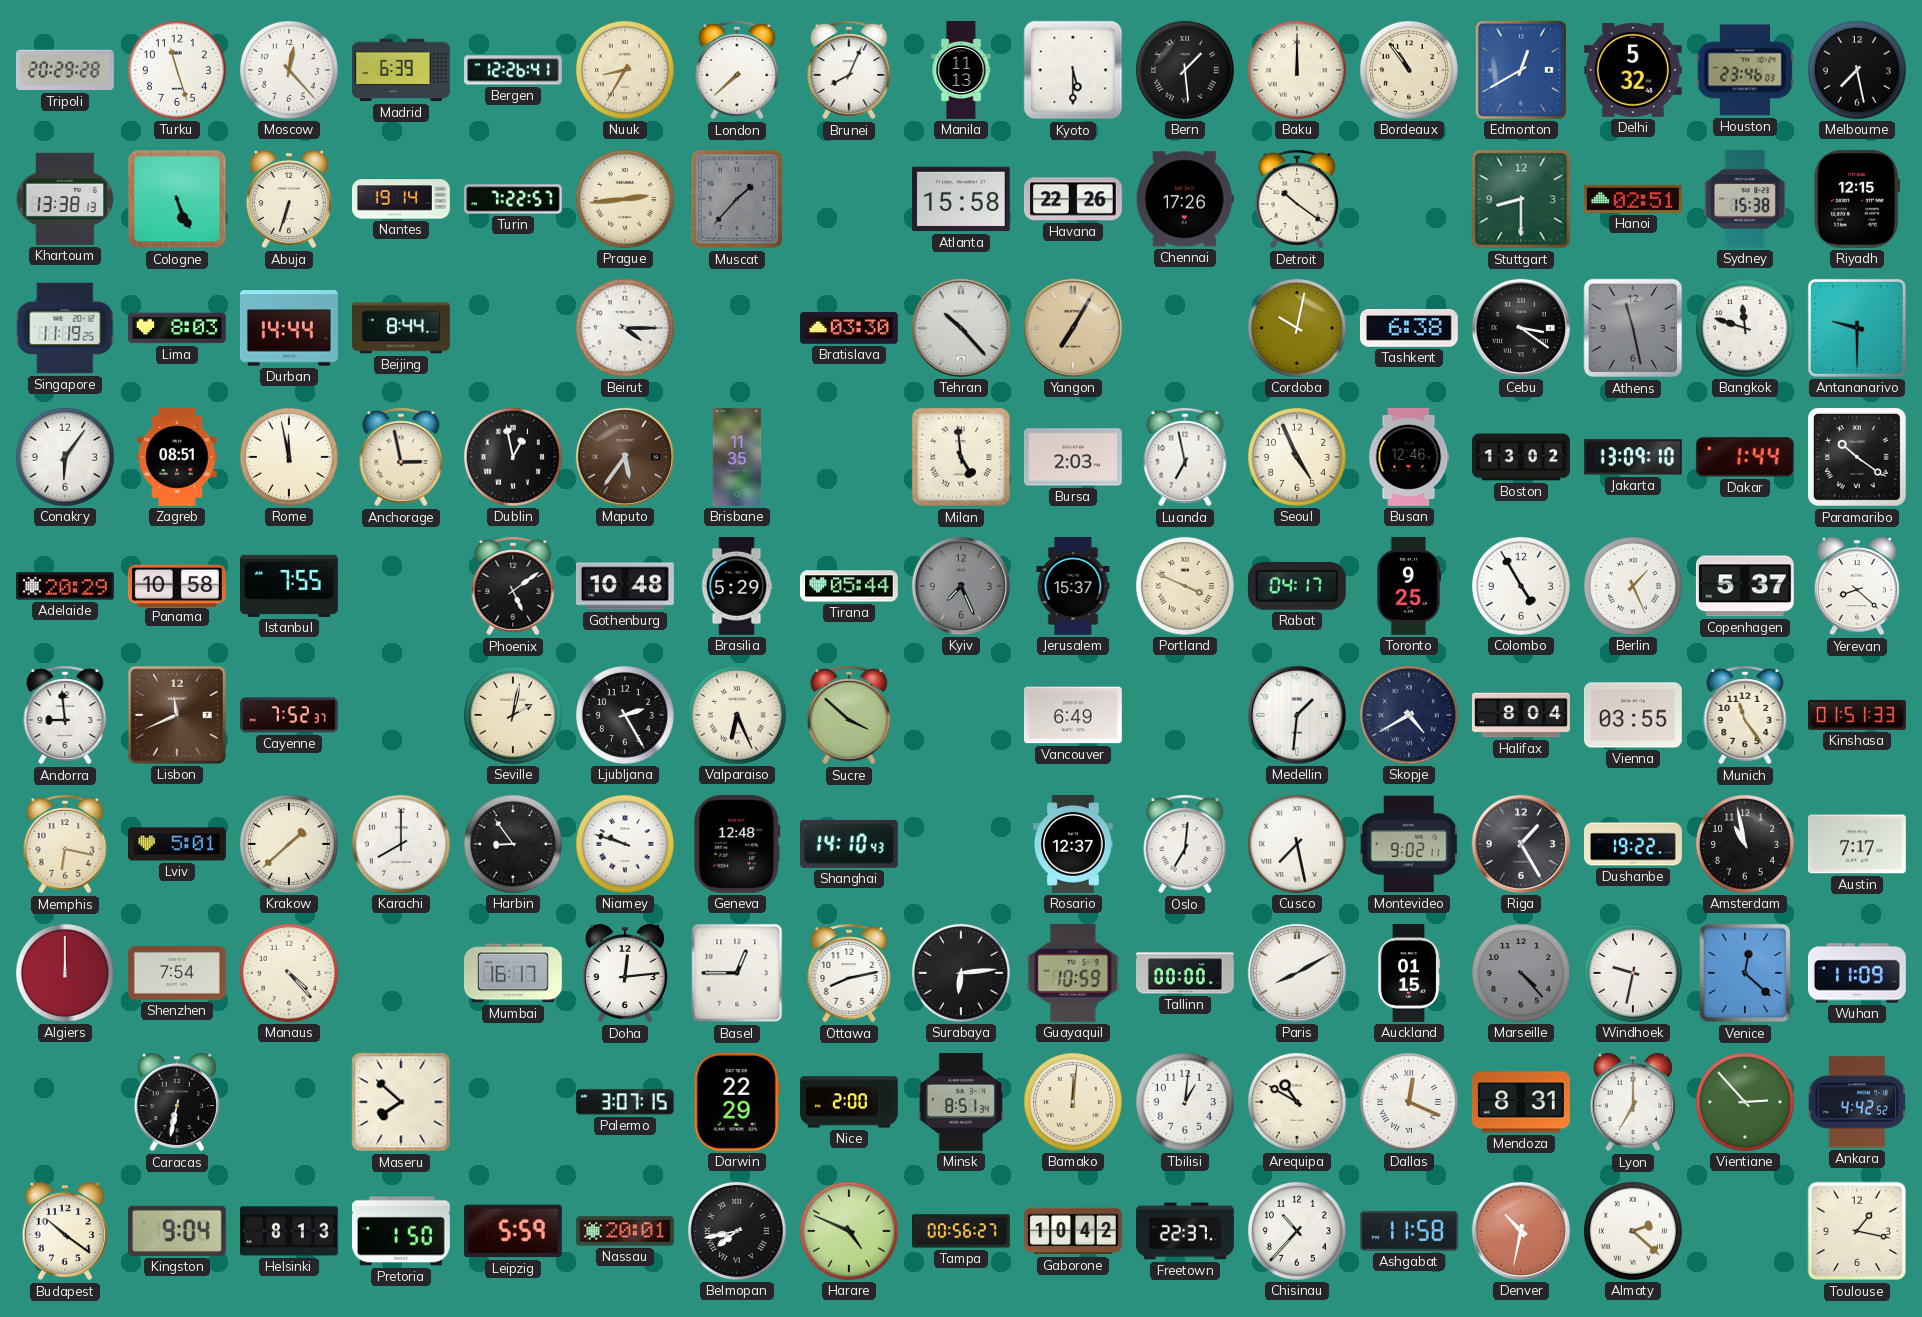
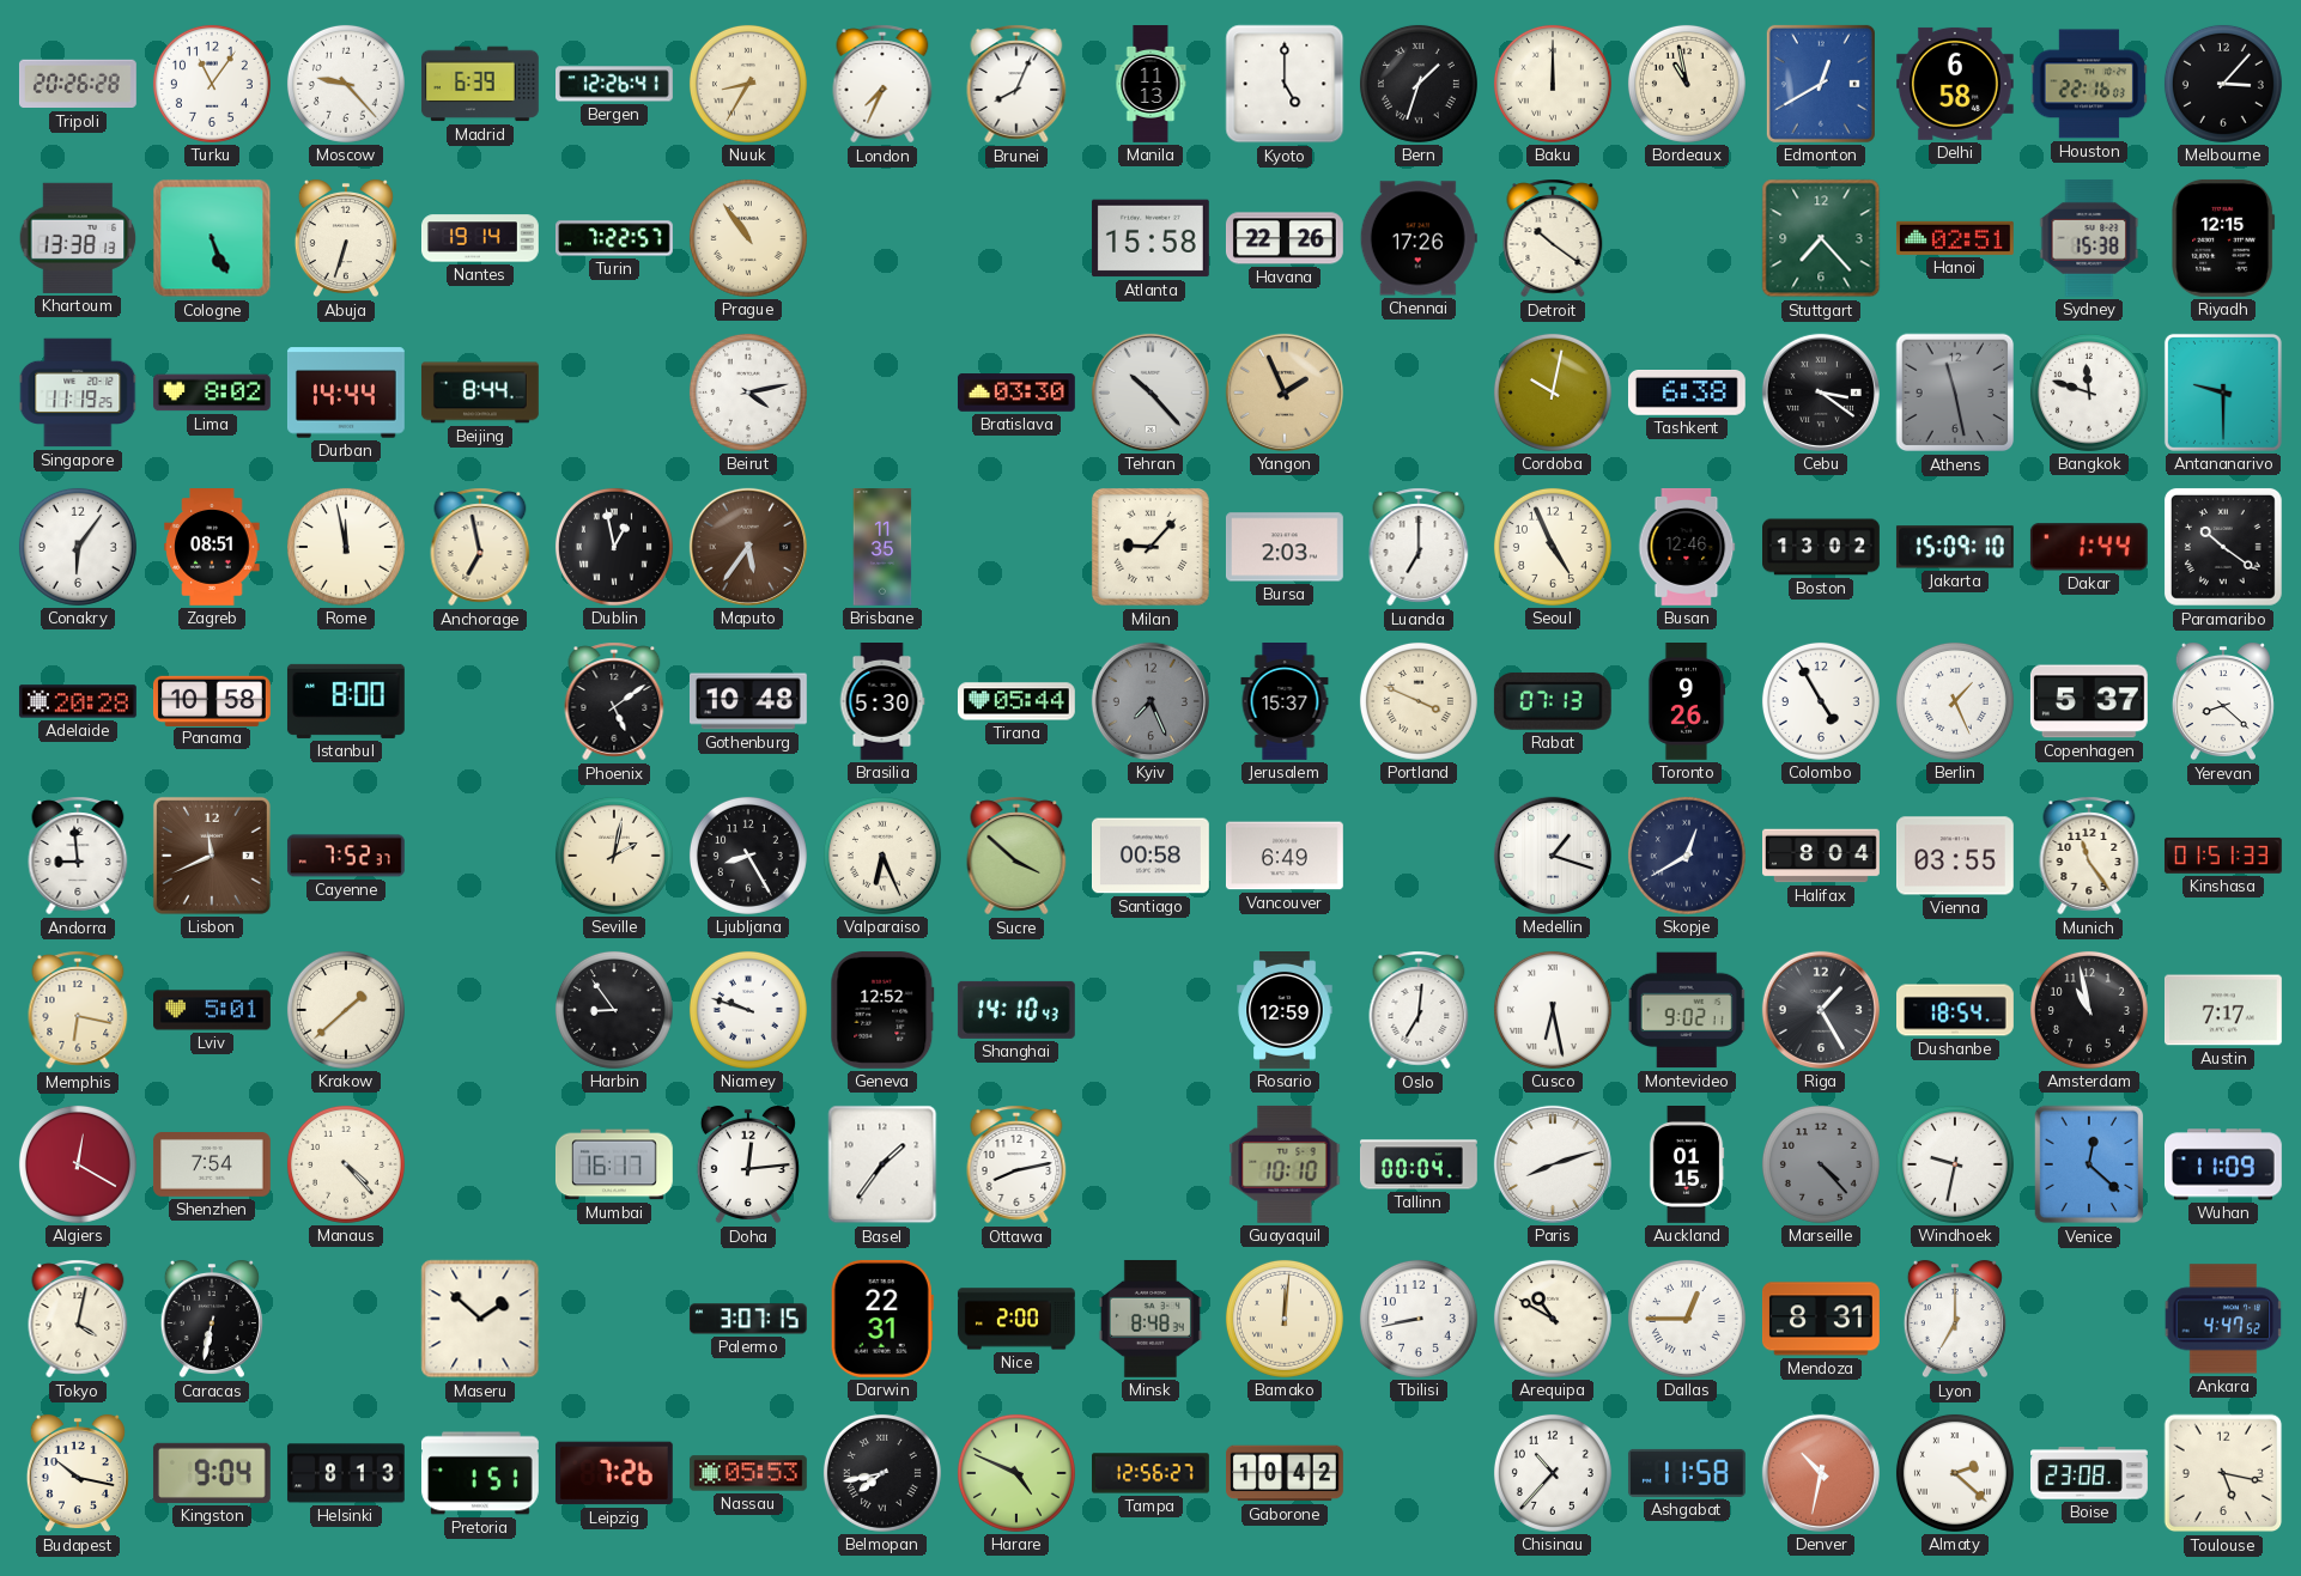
Tripoli: 20:29 -> 20:26
Turku: 11:27 -> 11:06
Moscow: 12:23 -> 9:23
London: 7:38 -> 7:34
Kyoto: 5:30 -> 5:00
Bern: 1:29 -> 1:33
Bordeaux: 10:54 -> 10:58
Delhi: 5:32 -> 6:58
Houston: 23:46 -> 22:16
Melbourne: 7:28 -> 3:07
Prague: 2:44 -> 10:54
Muscat: 1:37 -> none
Stuttgart: 8:30 -> 7:23
Lima: 8:03 -> 8:02
Beirut: 4:15 -> 4:13
Yangon: 7:05 -> 1:56
Anchorage: 2:58 -> 6:58
Milan: 4:59 -> 9:07
Luanda: 6:58 -> 7:00
Jakarta: 13:09 -> 15:09
Adelaide: 20:29 -> 20:28
Istanbul: 7:55 -> 8:00
Brasilia: 5:29 -> 5:30
Rabat: 04:17 -> 07:13
Toronto: 9:25 -> 9:26
Ljubljana: 2:25 -> 8:25
Santiago: none -> 00:58
Medellin: 1:31 -> 1:18
Skopje: 4:40 -> 12:40
Karachi: 8:00 -> none
Geneva: 12:48 -> 12:52
Rosario: 12:37 -> 12:59
Cusco: 7:28 -> 6:28
Dushanbe: 19:22 -> 18:54
Algiers: 12:00 -> 12:20
Basel: 12:45 -> 1:36
Surabaya: 6:14 -> none
Guayaquil: 10:59 -> 10:10
Tallinn: 00:00 -> 00:04
Paris: 8:10 -> 8:12
Tokyo: none -> 4:02
Maseru: 7:52 -> 1:52
Darwin: 22:29 -> 22:31
Minsk: 8:51 -> 8:48
Tbilisi: 1:01 -> 8:43
Dallas: 12:19 -> 12:45
Vientiane: 2:53 -> none
Ankara: 4:42 -> 4:47
Budapest: 10:21 -> 10:17
Pretoria: 1:50 -> 1:51
Leipzig: 5:59 -> 7:26
Nassau: 20:01 -> 05:53
Tampa: 00:56 -> 12:56
Freetown: 22:37 -> none
Boise: none -> 23:08
Toulouse: 1:17 -> 5:17
